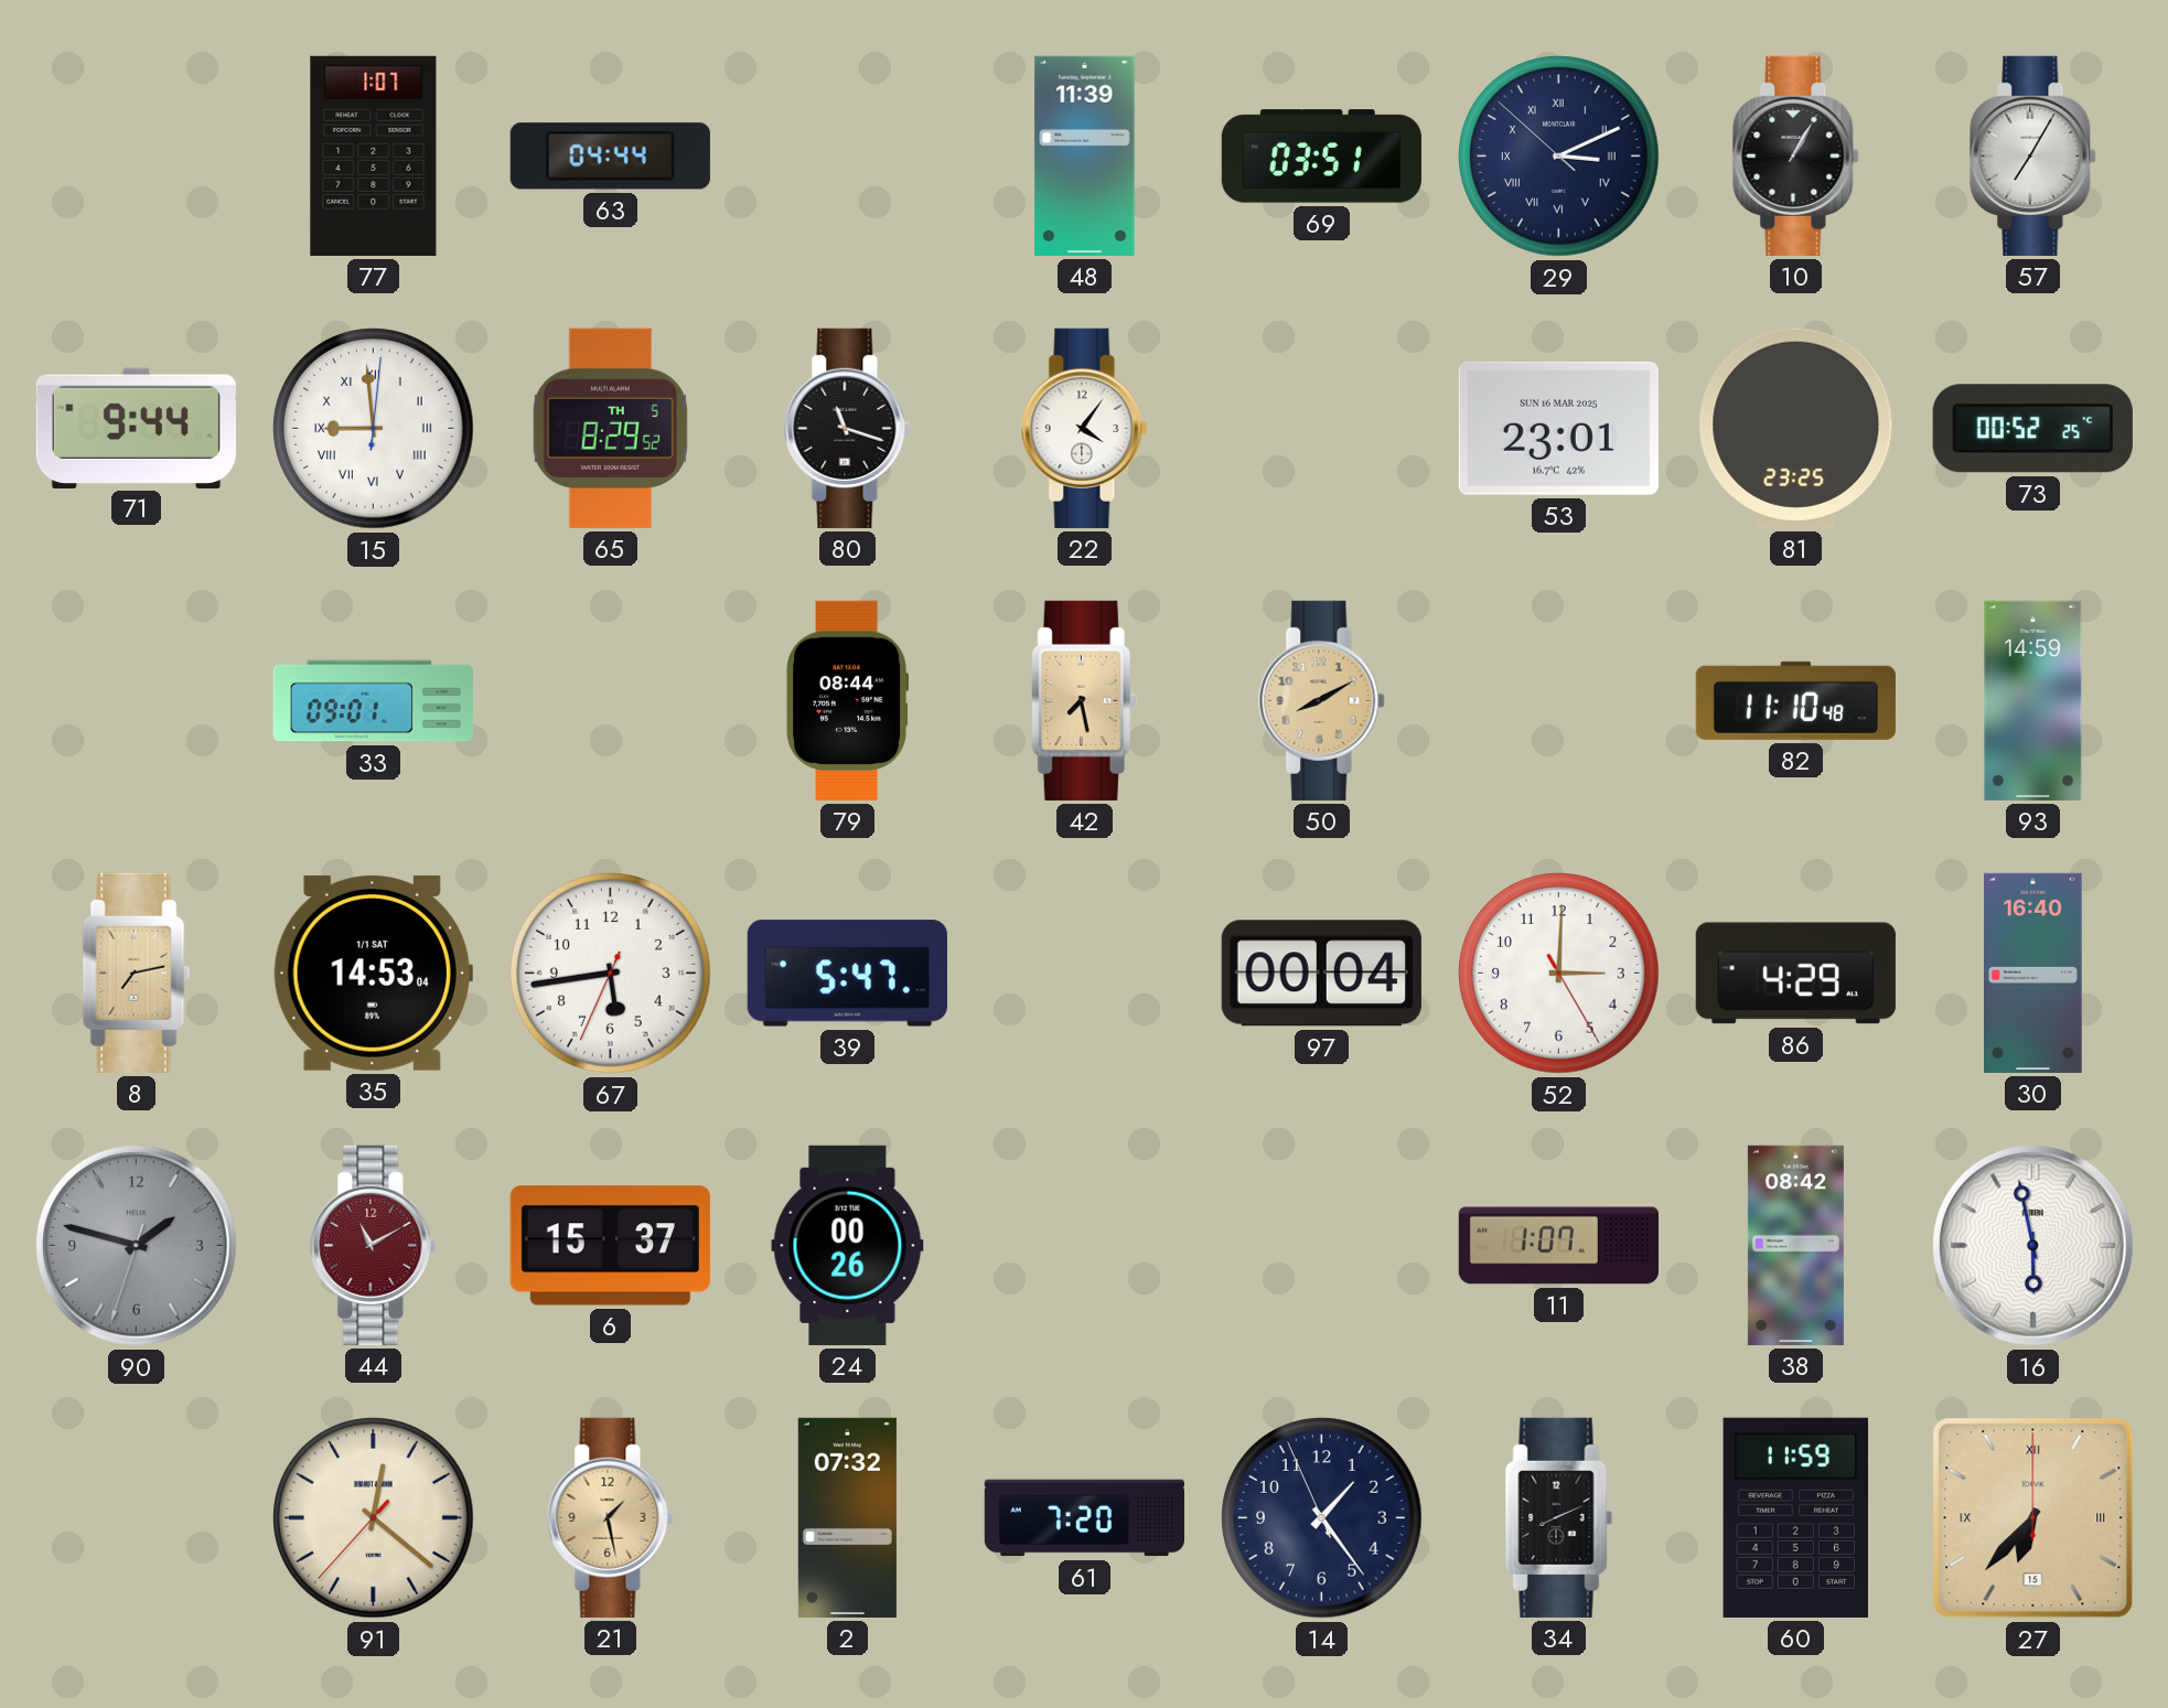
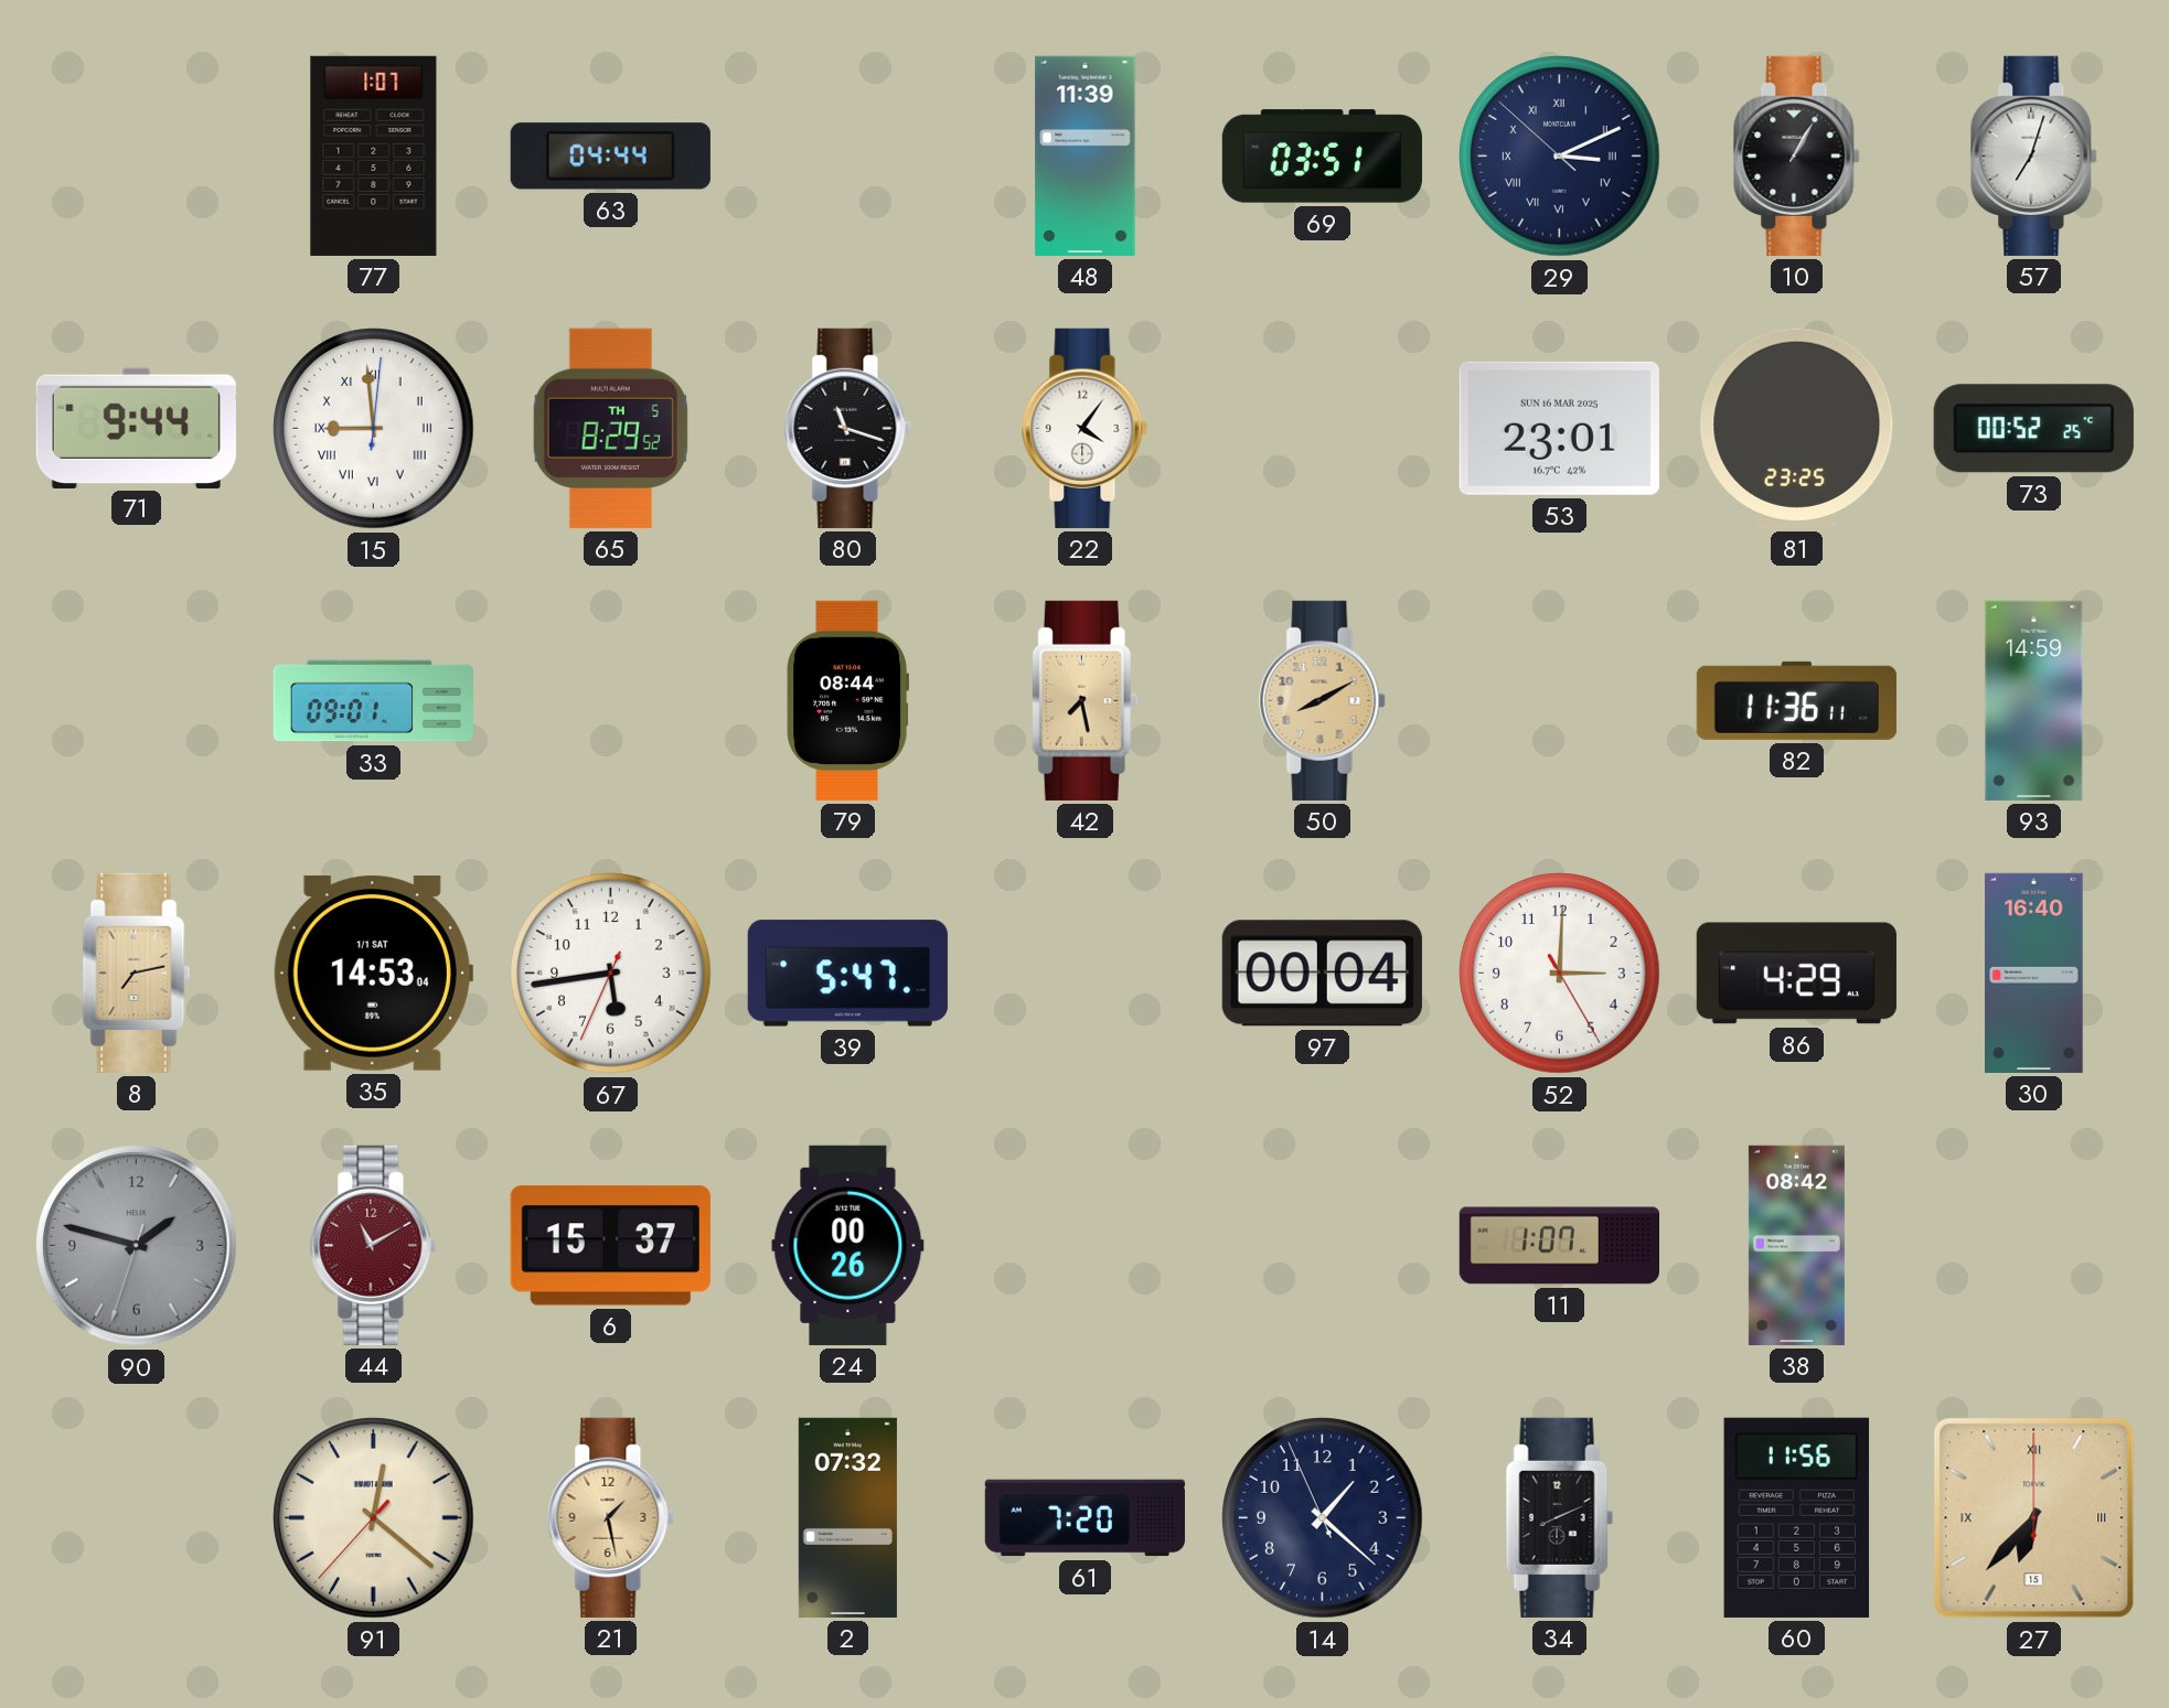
57: 7:05 -> 7:03
82: 11:10 -> 11:36
16: 5:58 -> none
14: 1:23 -> 1:21
60: 11:59 -> 11:56
